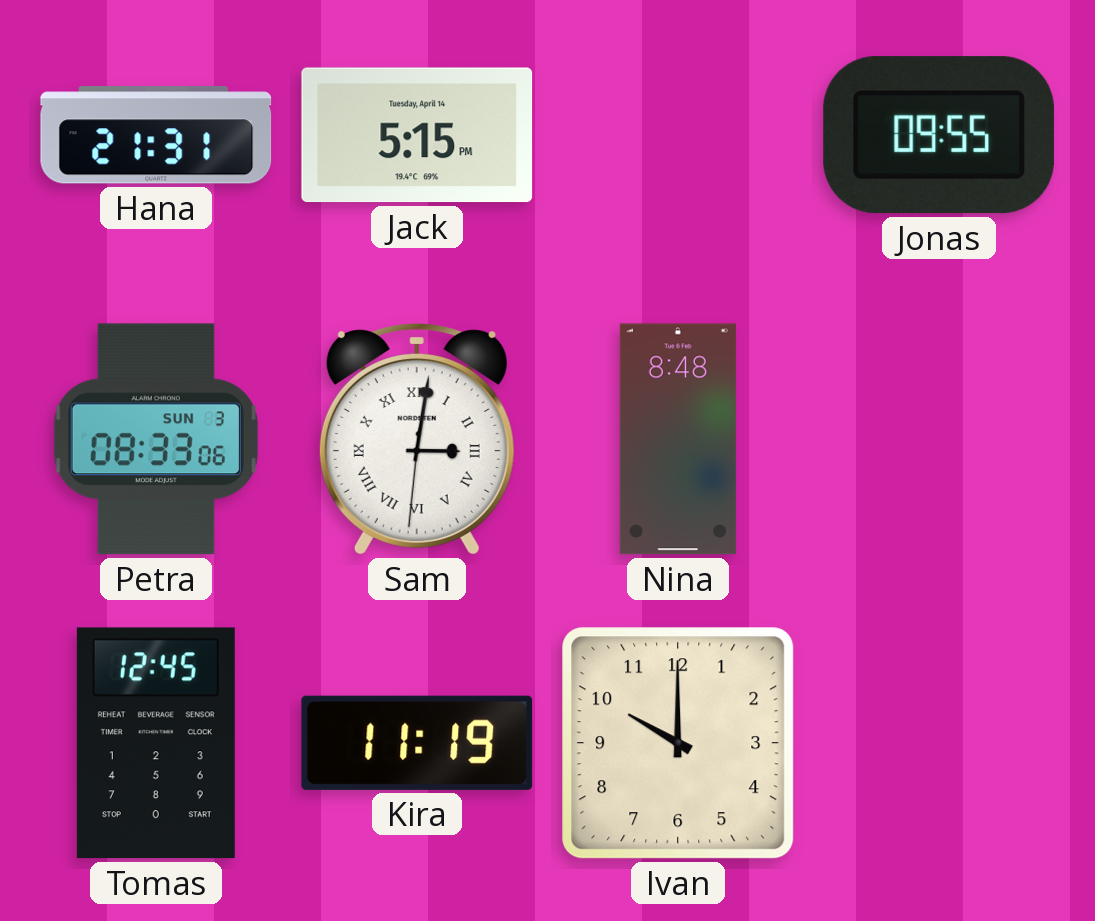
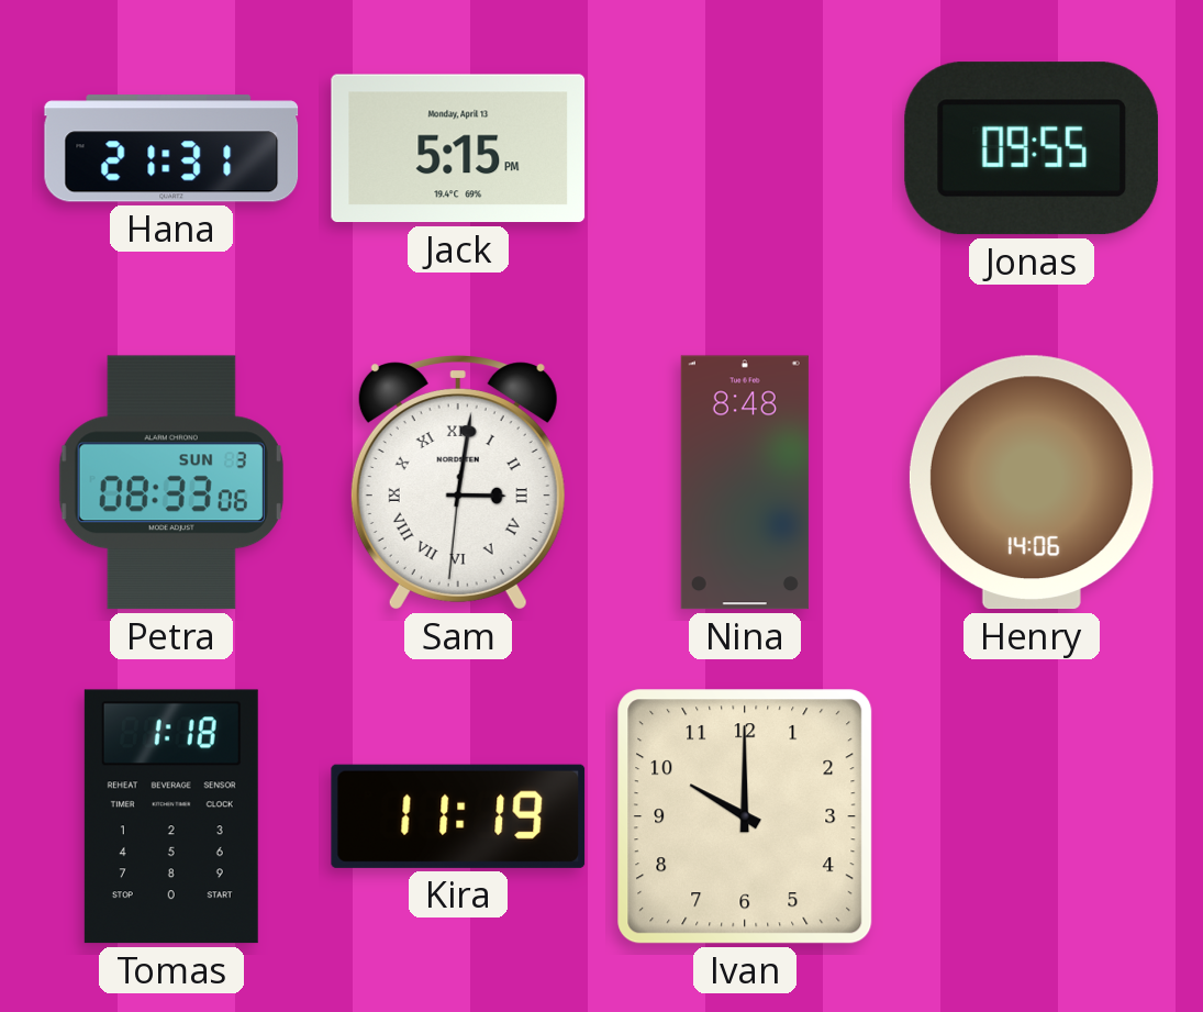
Jack date: Tuesday, April 14 -> Monday, April 13
Henry: none -> 14:06
Tomas: 12:45 -> 1:18
